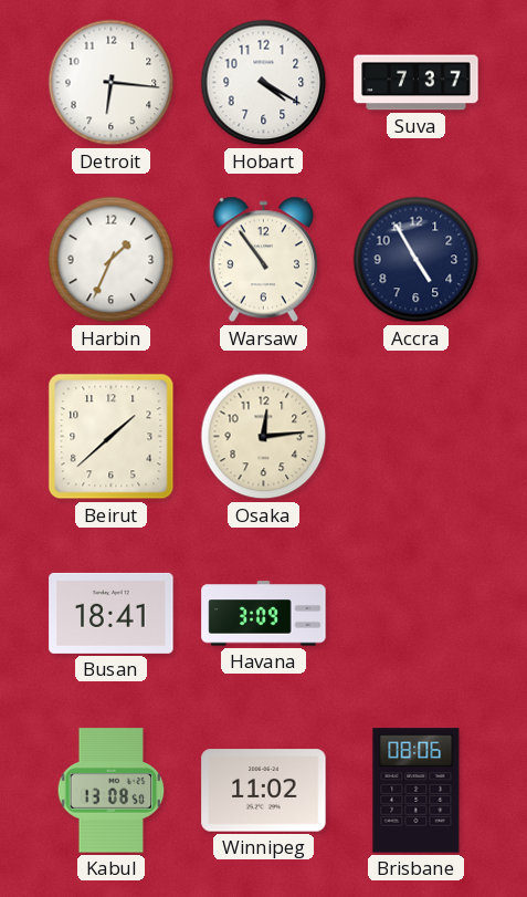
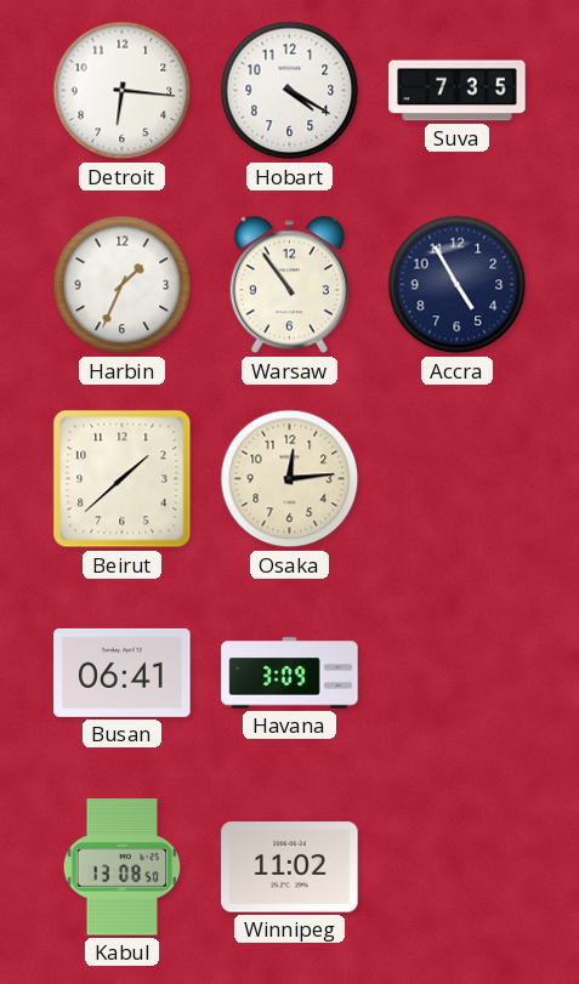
Suva: 7:37 -> 7:35
Busan: 18:41 -> 06:41
Brisbane: 08:06 -> none
